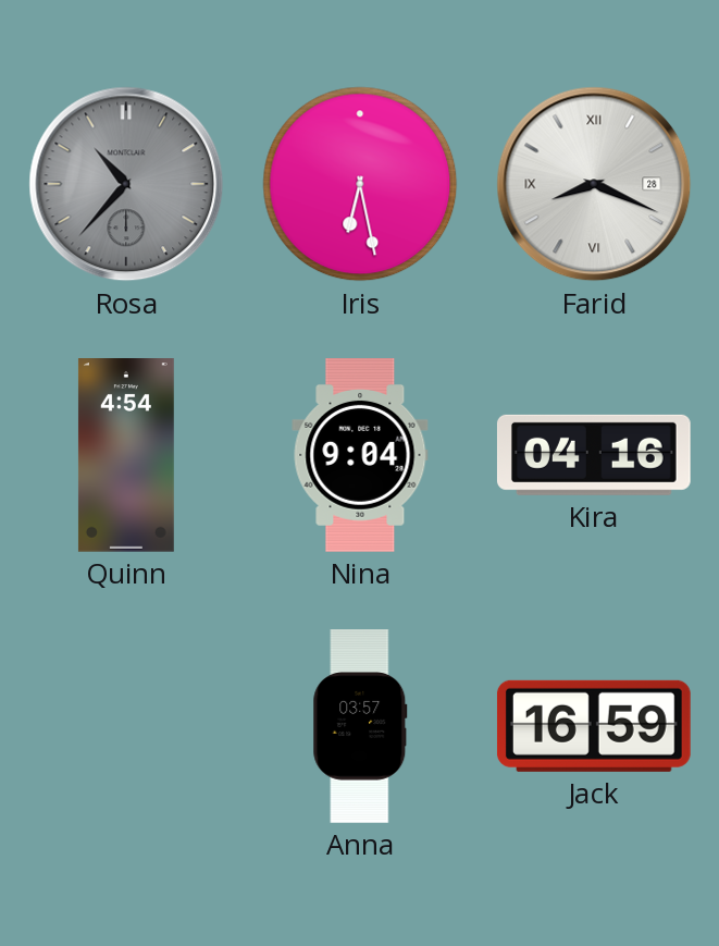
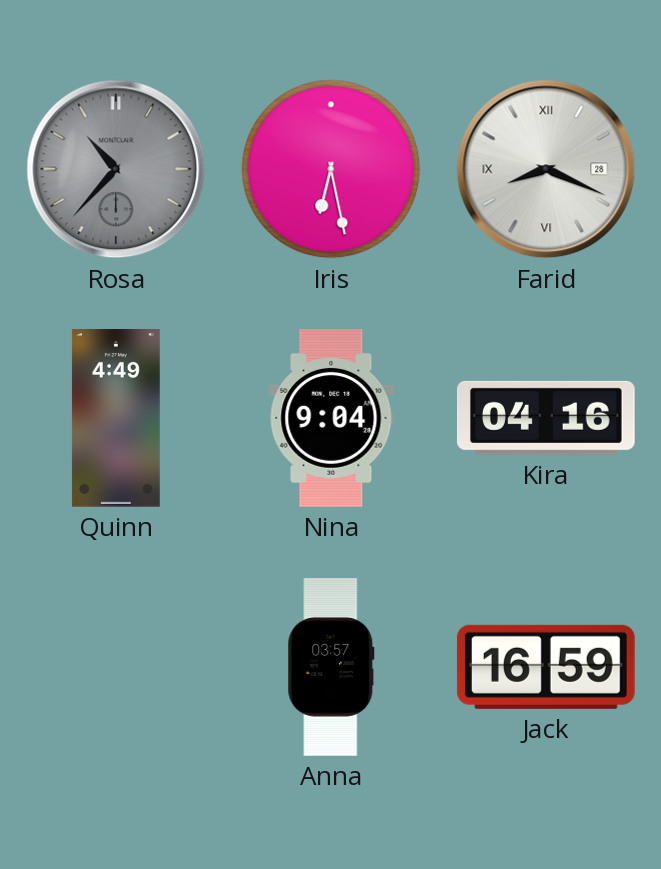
Quinn: 4:54 -> 4:49
